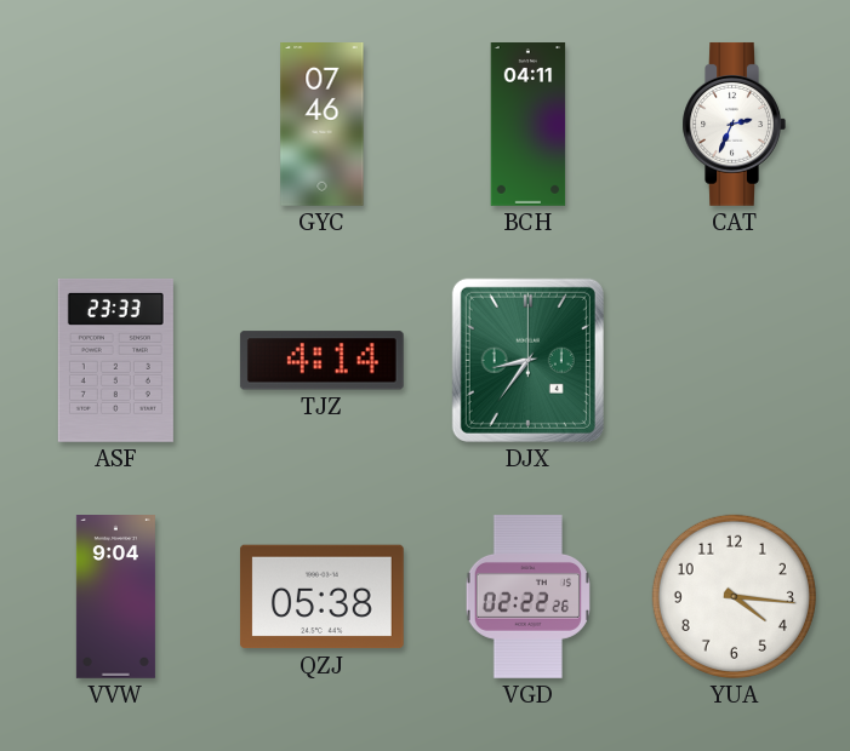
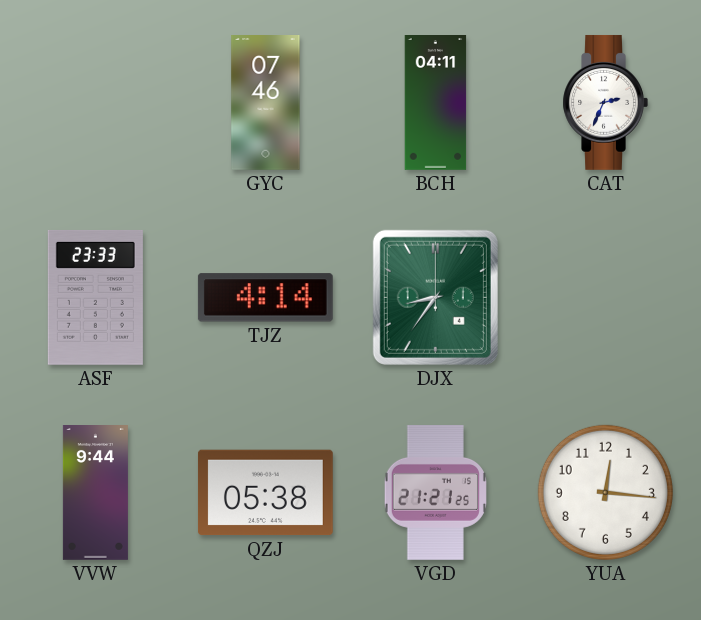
VVW: 9:04 -> 9:44
VGD: 02:22 -> 21:21
YUA: 4:16 -> 12:16
